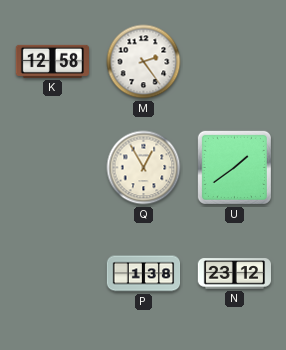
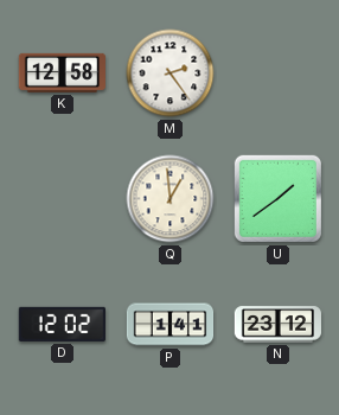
Q: 12:55 -> 12:59
D: none -> 12:02
P: 1:38 -> 1:41
